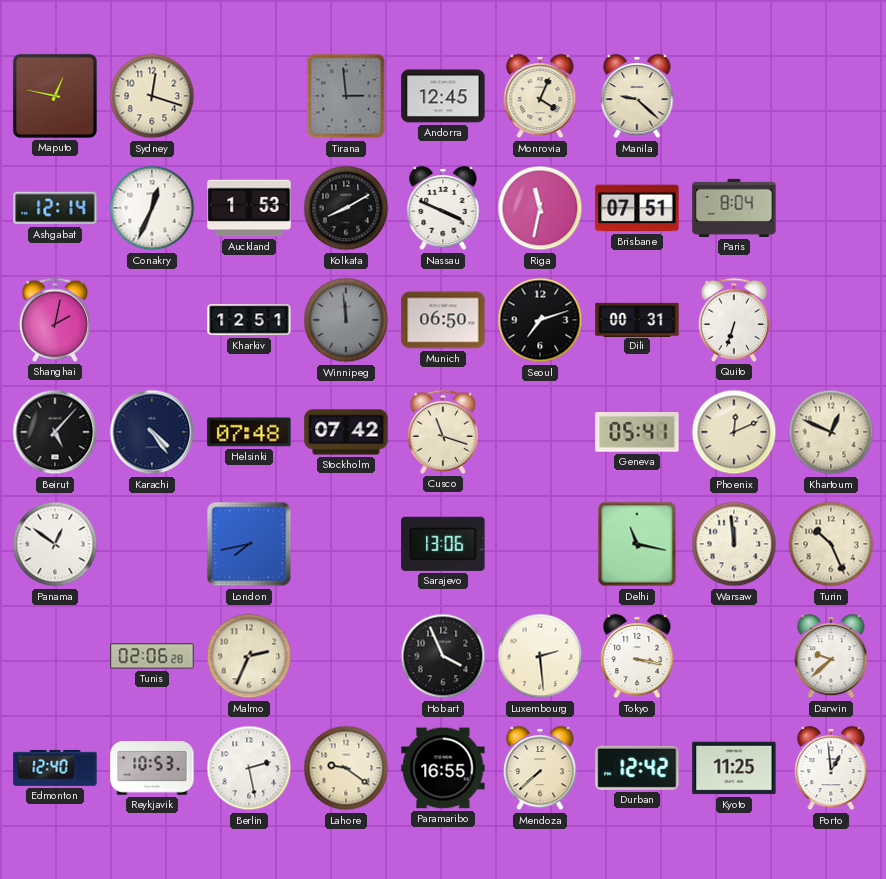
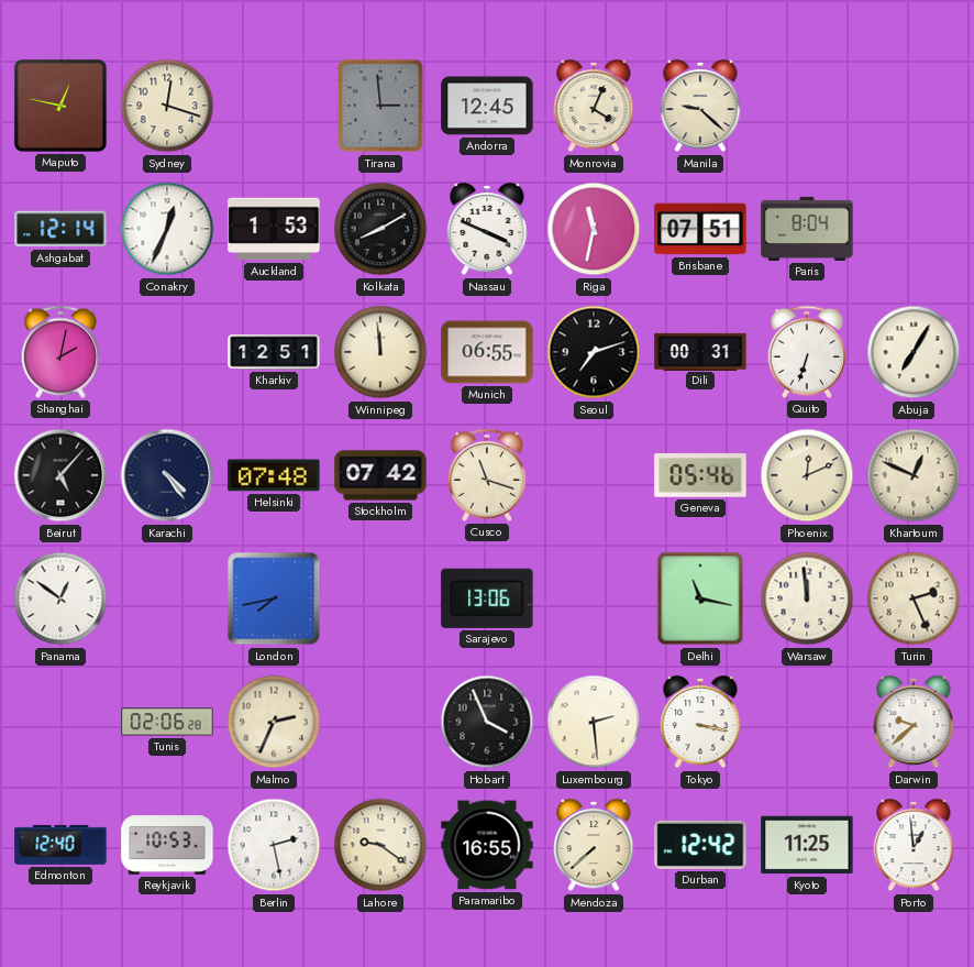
Winnipeg dial: grey -> cream
Munich: 06:50 -> 06:55
Abuja: none -> 7:05
Geneva: 05:41 -> 05:46
Turin: 10:26 -> 2:26
